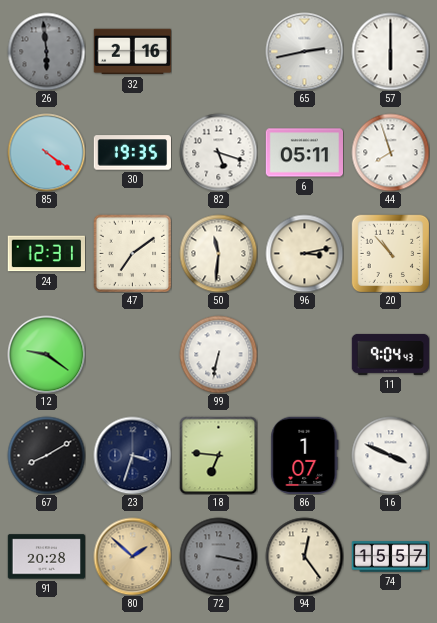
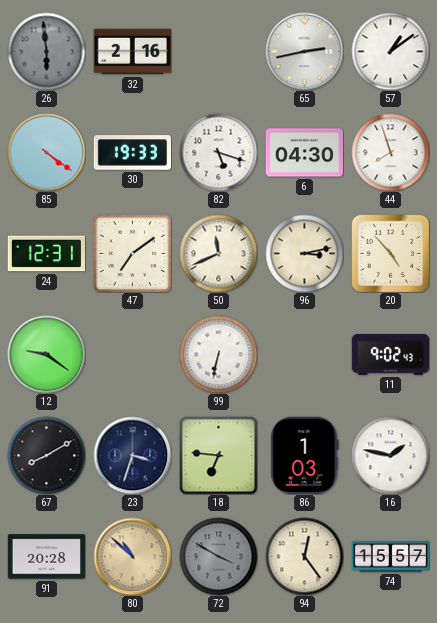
57: 6:00 -> 1:09
30: 19:35 -> 19:33
6: 05:11 -> 04:30
50: 11:31 -> 11:41
20: 10:53 -> 4:53
11: 9:04 -> 9:02
86: 1:07 -> 1:03
16: 3:49 -> 1:47
80: 1:52 -> 10:52
72: 3:17 -> 3:50
